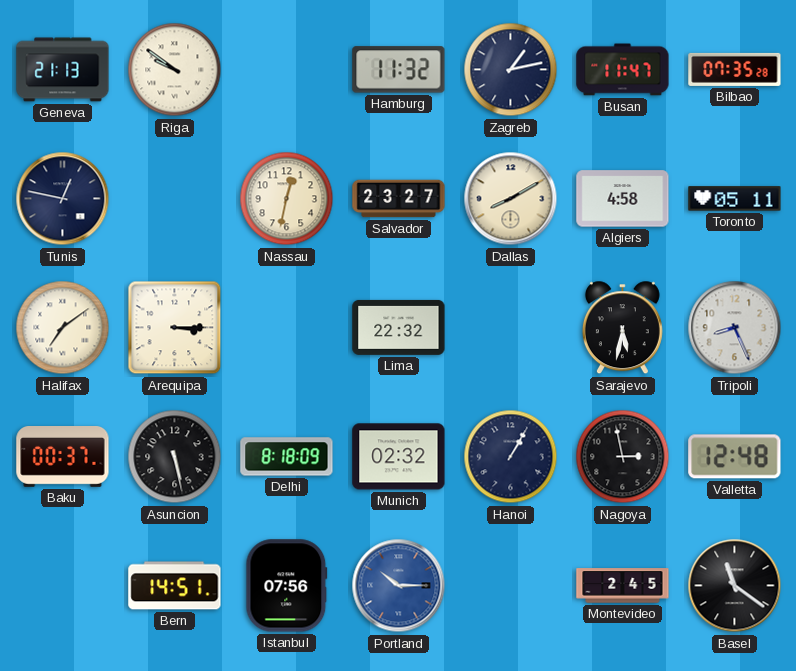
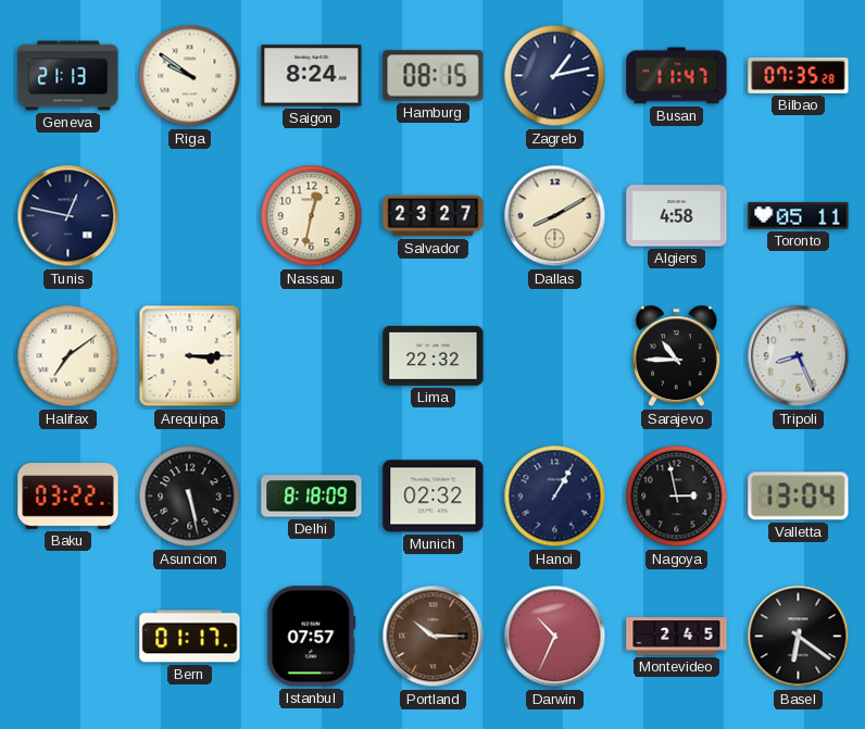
Saigon: none -> 8:24
Hamburg: 11:32 -> 08:15
Sarajevo: 5:32 -> 10:45
Baku: 00:37 -> 03:22
Valletta: 12:48 -> 13:04
Bern: 14:51 -> 01:17
Istanbul: 07:56 -> 07:57
Portland dial: blue -> brown
Darwin: none -> 10:34
Basel: 11:21 -> 6:21
